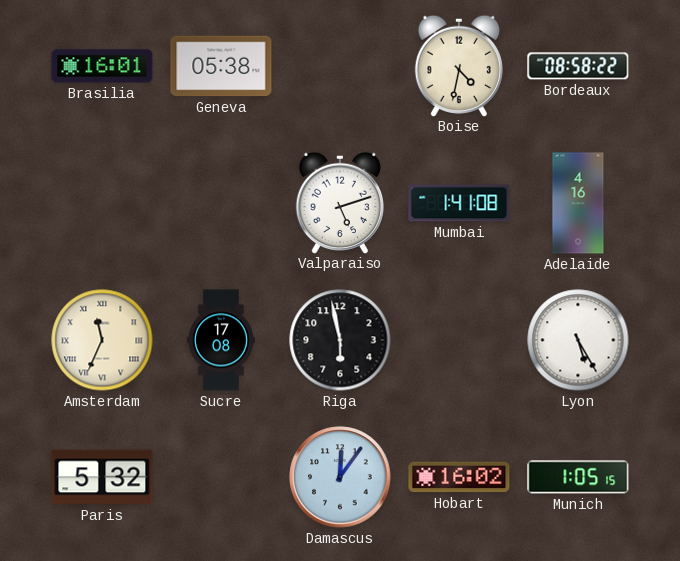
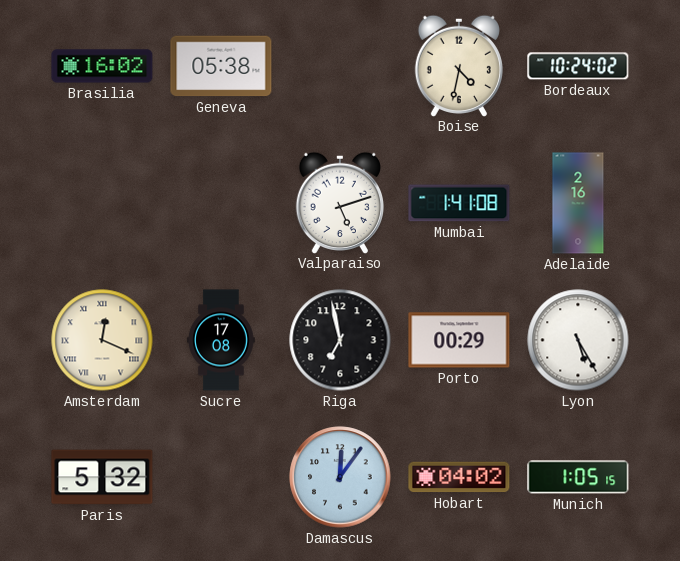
Brasilia: 16:01 -> 16:02
Bordeaux: 08:58 -> 10:24
Adelaide: 4:16 -> 2:16
Amsterdam: 11:34 -> 12:19
Riga: 5:58 -> 6:58
Porto: none -> 00:29
Hobart: 16:02 -> 04:02
